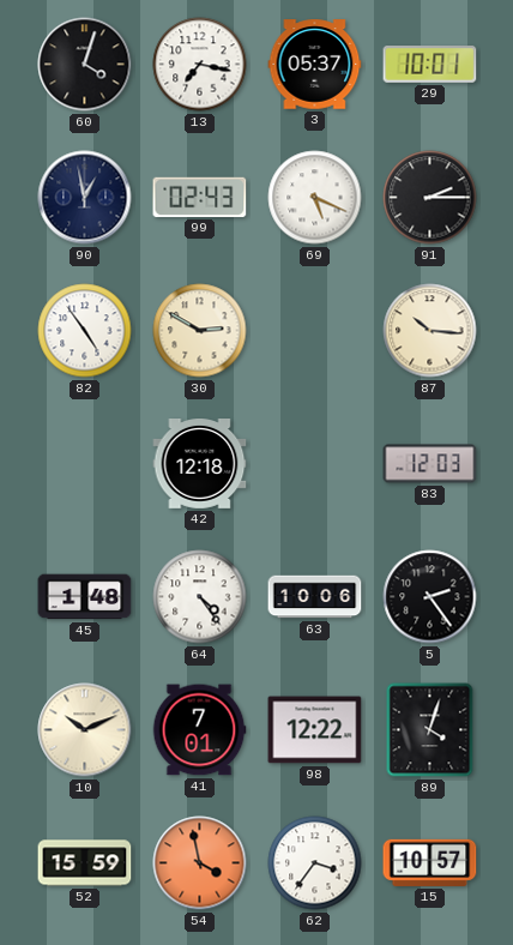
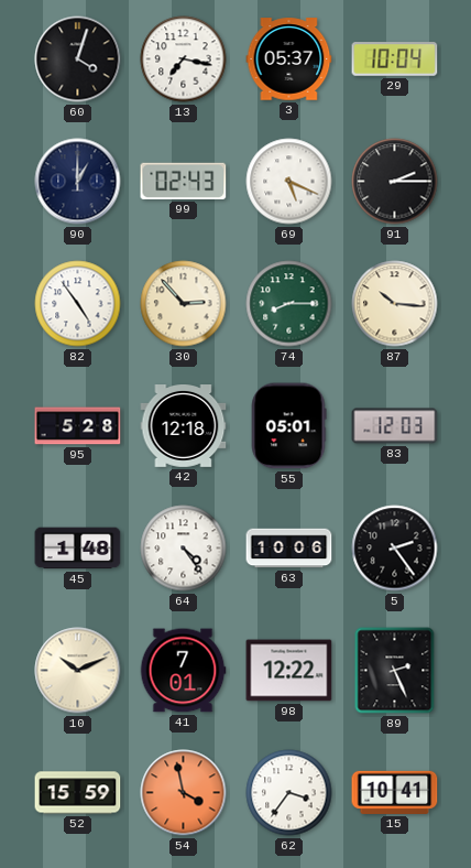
29: 10:01 -> 10:04
90: 12:58 -> 1:00
30: 2:50 -> 2:53
74: none -> 8:15
95: none -> 5:28
55: none -> 05:01
89: 4:03 -> 2:26
15: 10:57 -> 10:41
